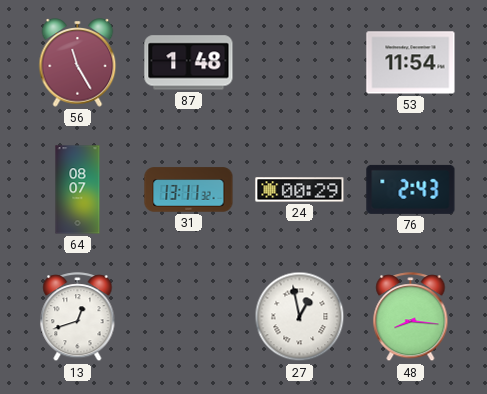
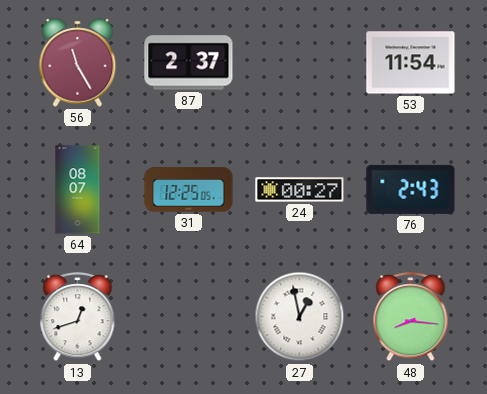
87: 1:48 -> 2:37
31: 13:11 -> 12:25
24: 00:29 -> 00:27
